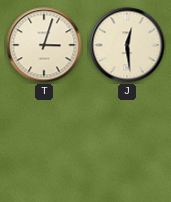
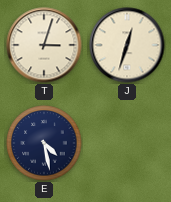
J: 12:29 -> 12:33
E: none -> 4:28
